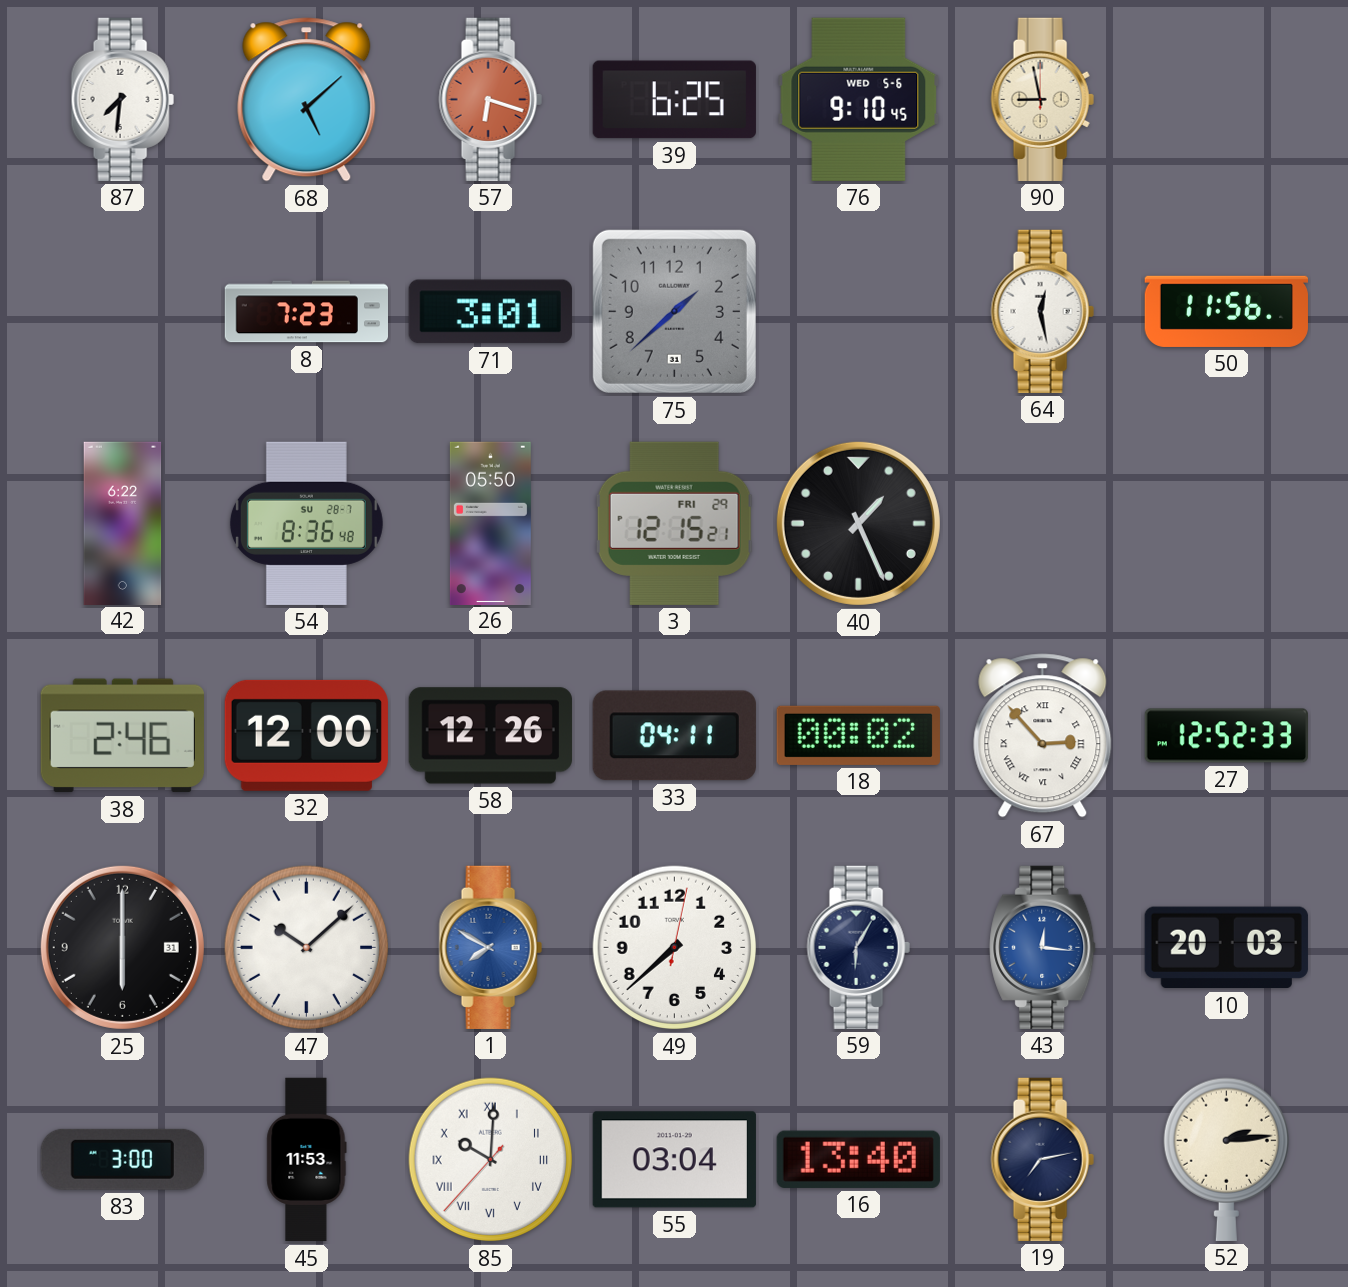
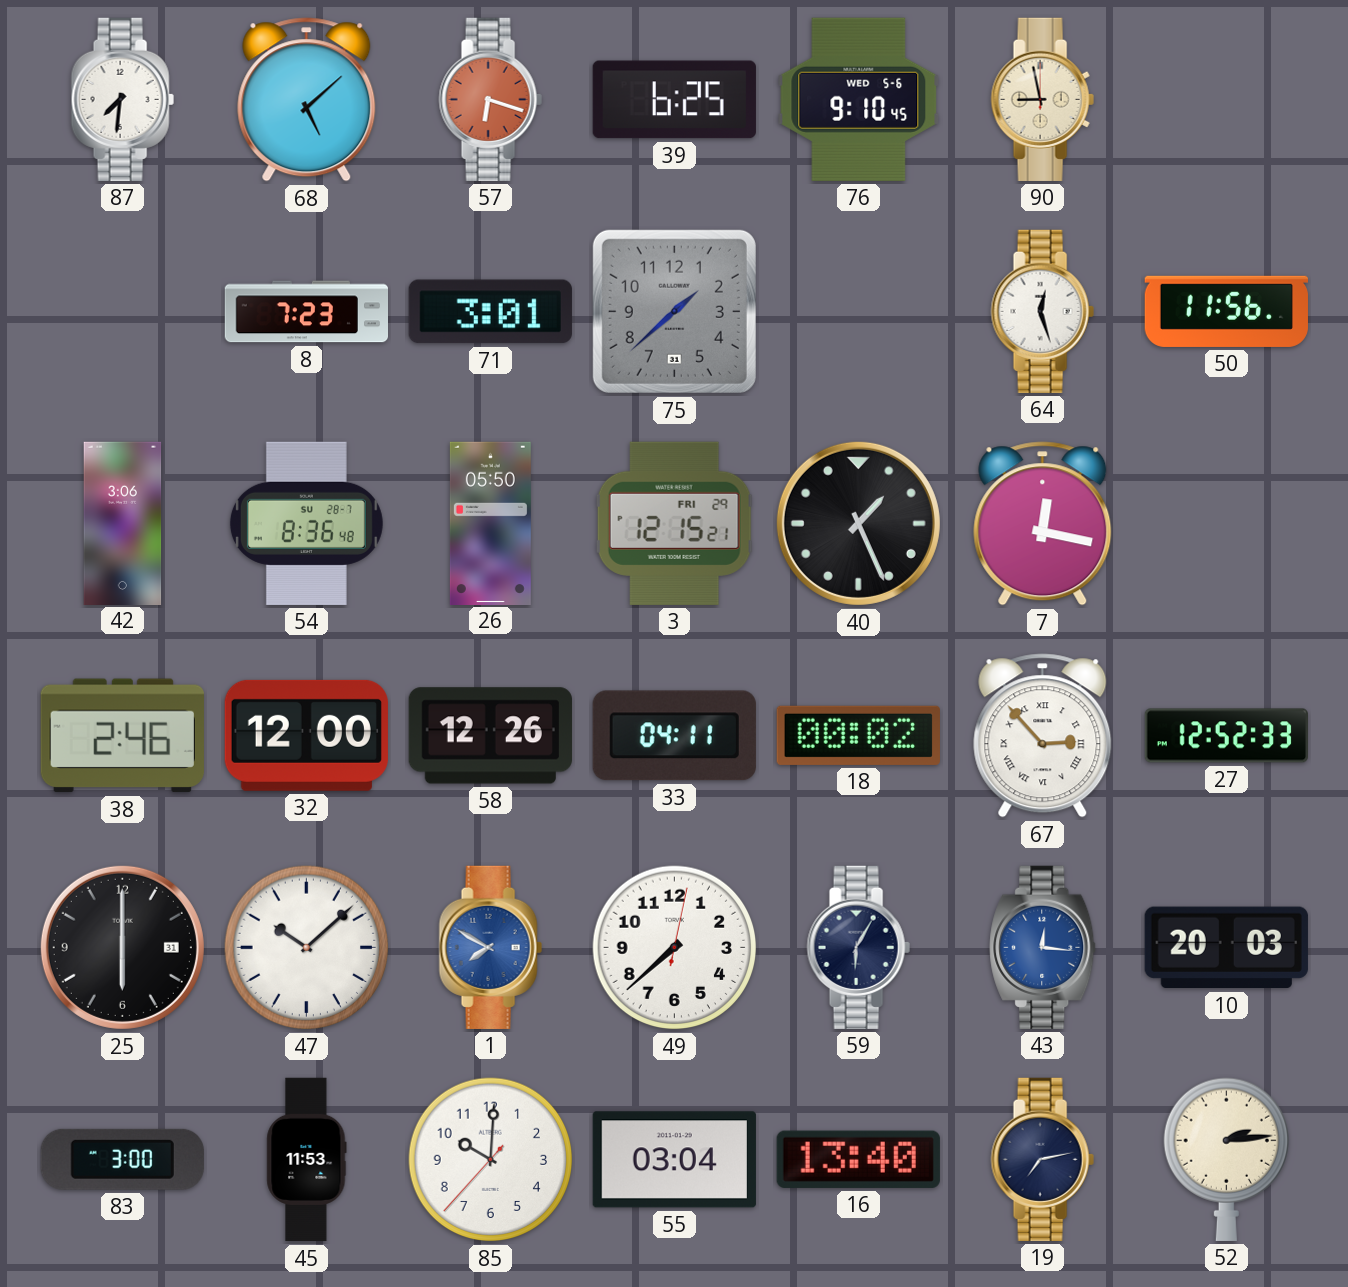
64: 12:28 -> 12:27
42: 6:22 -> 3:06
7: none -> 12:17
85 numerals: Roman -> Arabic
